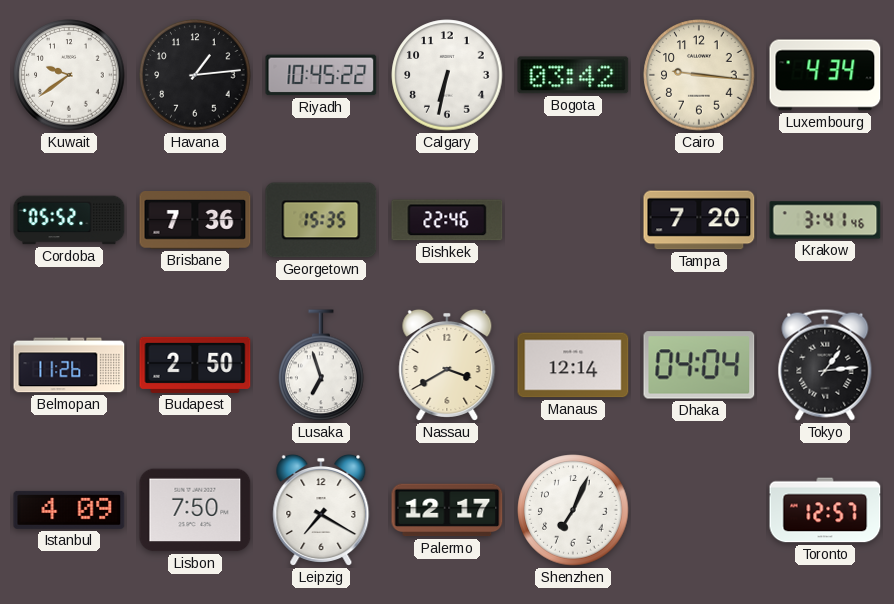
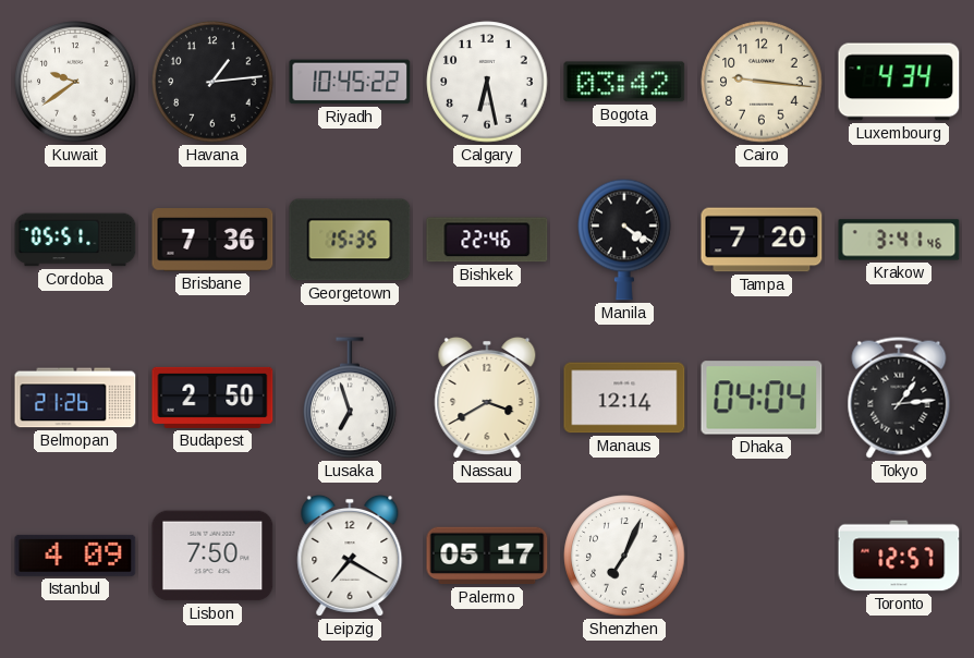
Calgary: 6:32 -> 6:28
Cordoba: 05:52 -> 05:51
Manila: none -> 4:21
Belmopan: 11:26 -> 21:26
Palermo: 12:17 -> 05:17
